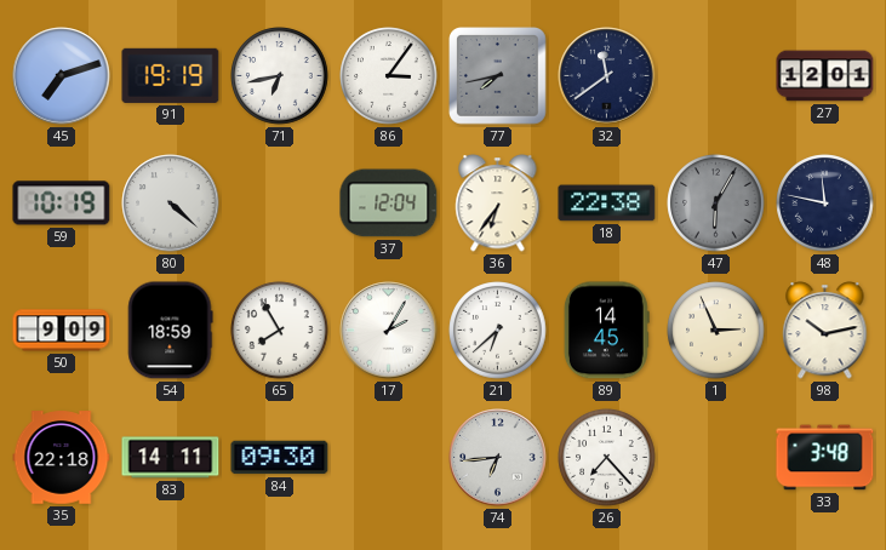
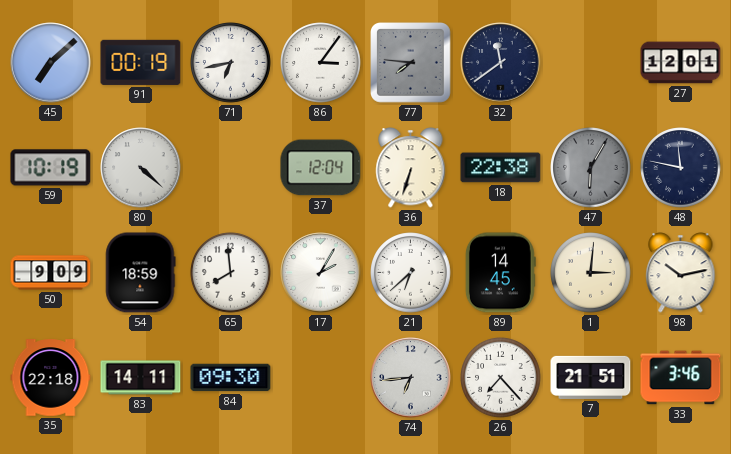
45: 7:12 -> 7:08
91: 19:19 -> 00:19
77: 7:43 -> 7:46
36: 6:36 -> 6:33
65: 7:55 -> 7:59
1: 2:56 -> 3:01
7: none -> 21:51
33: 3:48 -> 3:46
